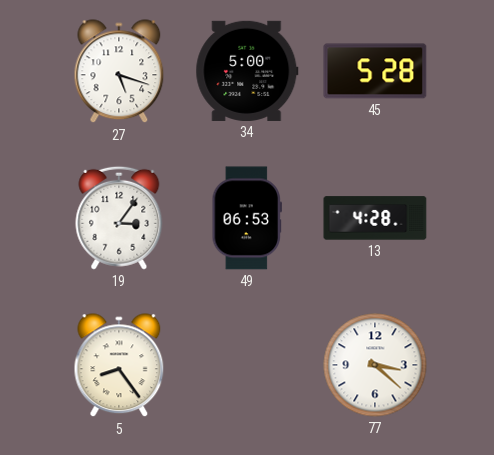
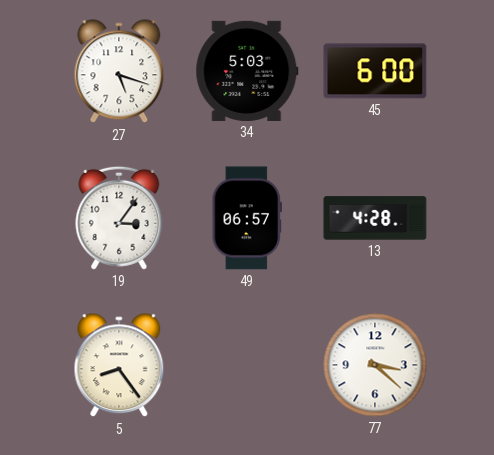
34: 5:00 -> 5:03
45: 5:28 -> 6:00
49: 06:53 -> 06:57
